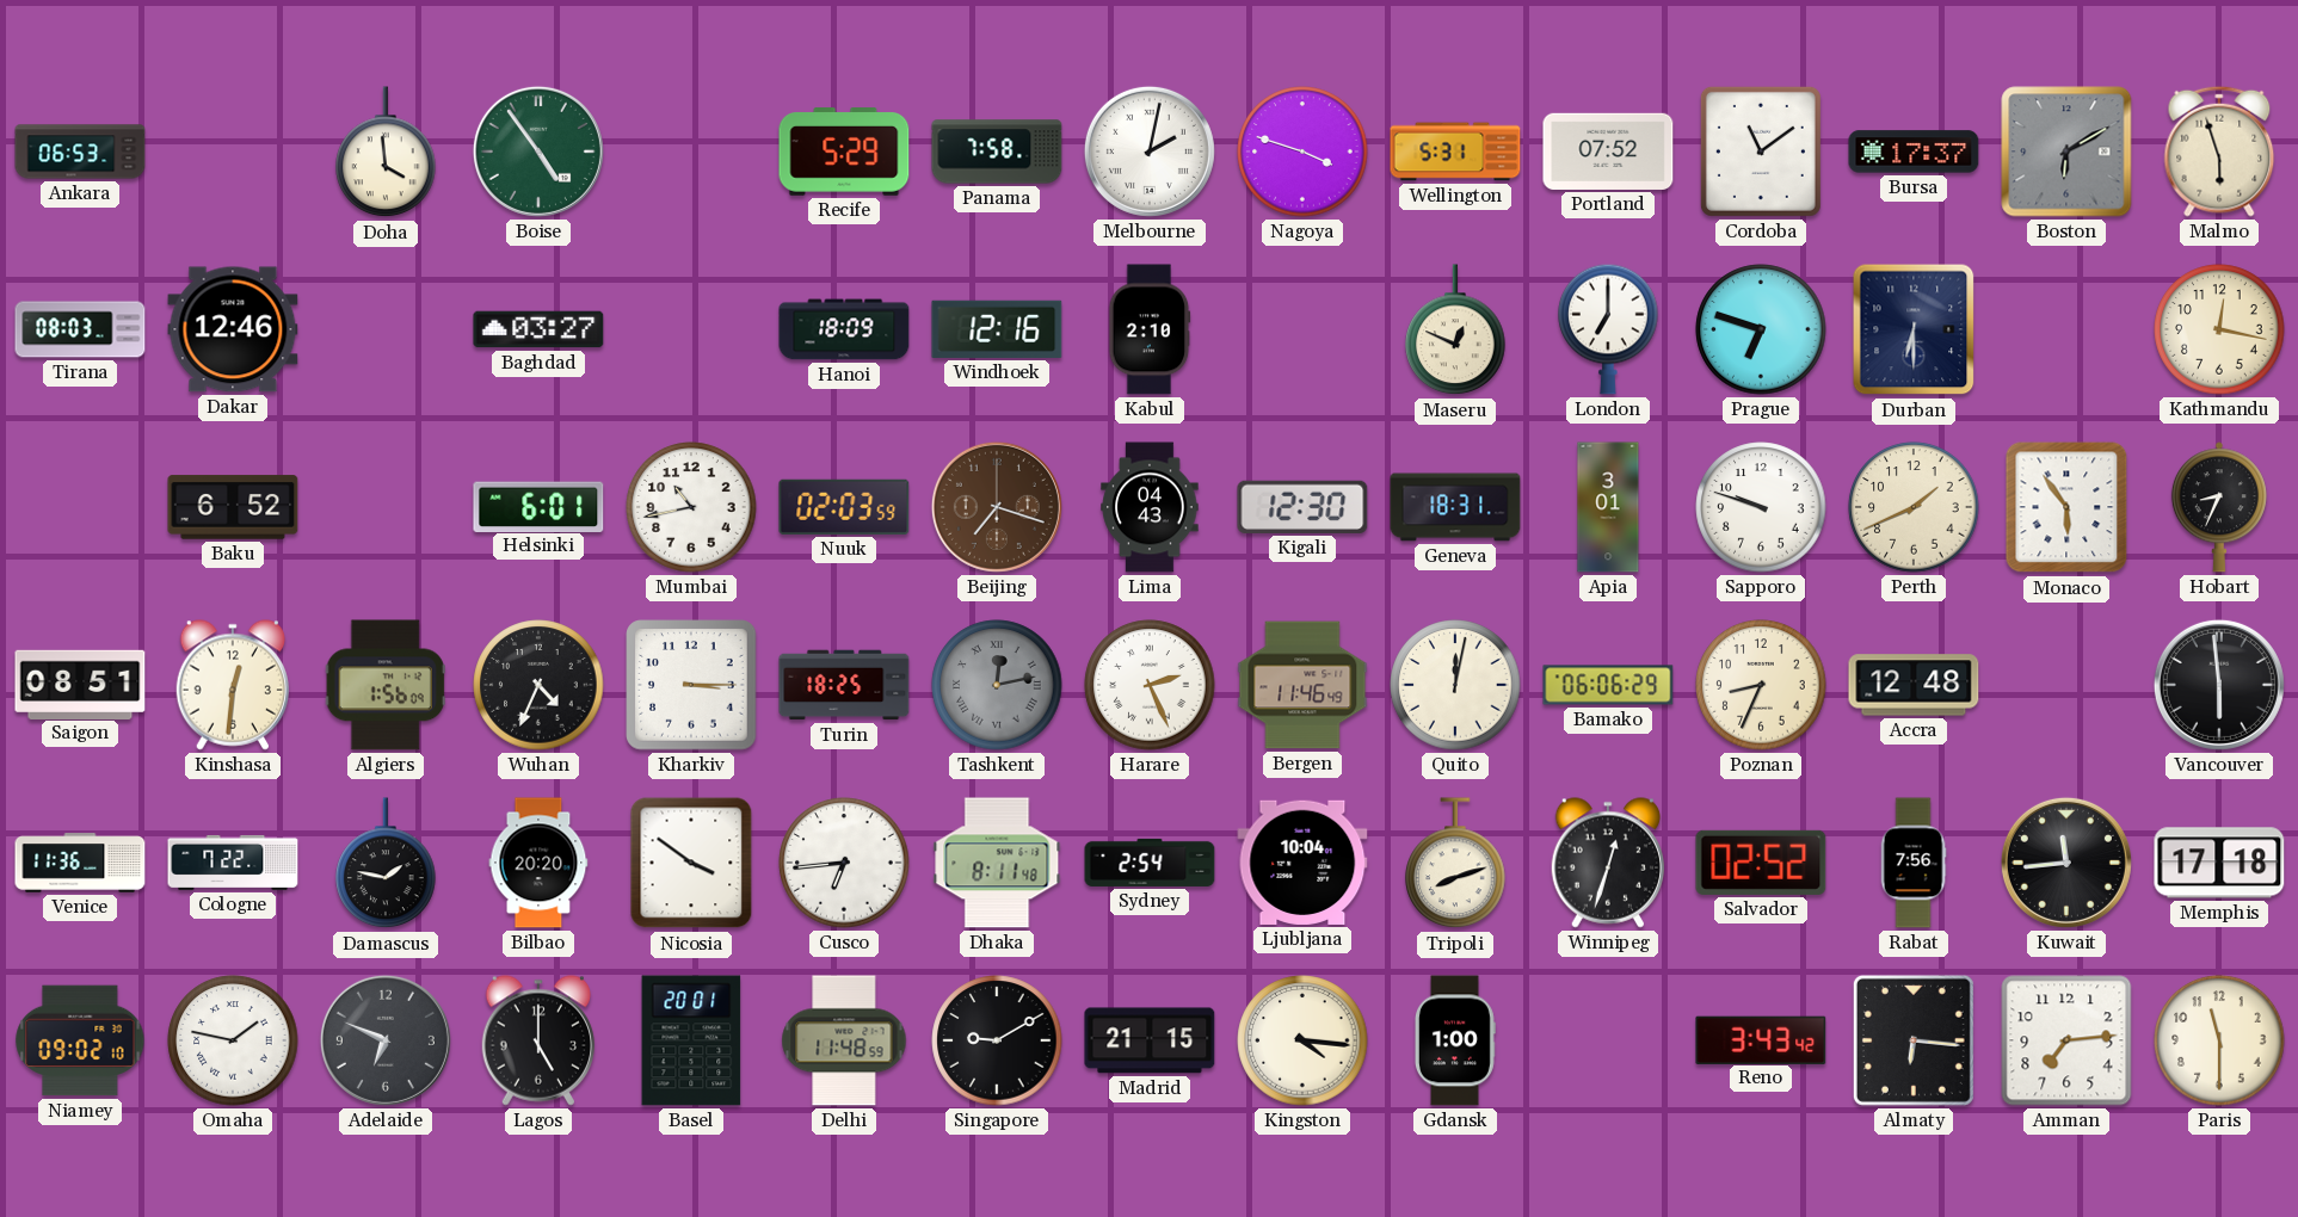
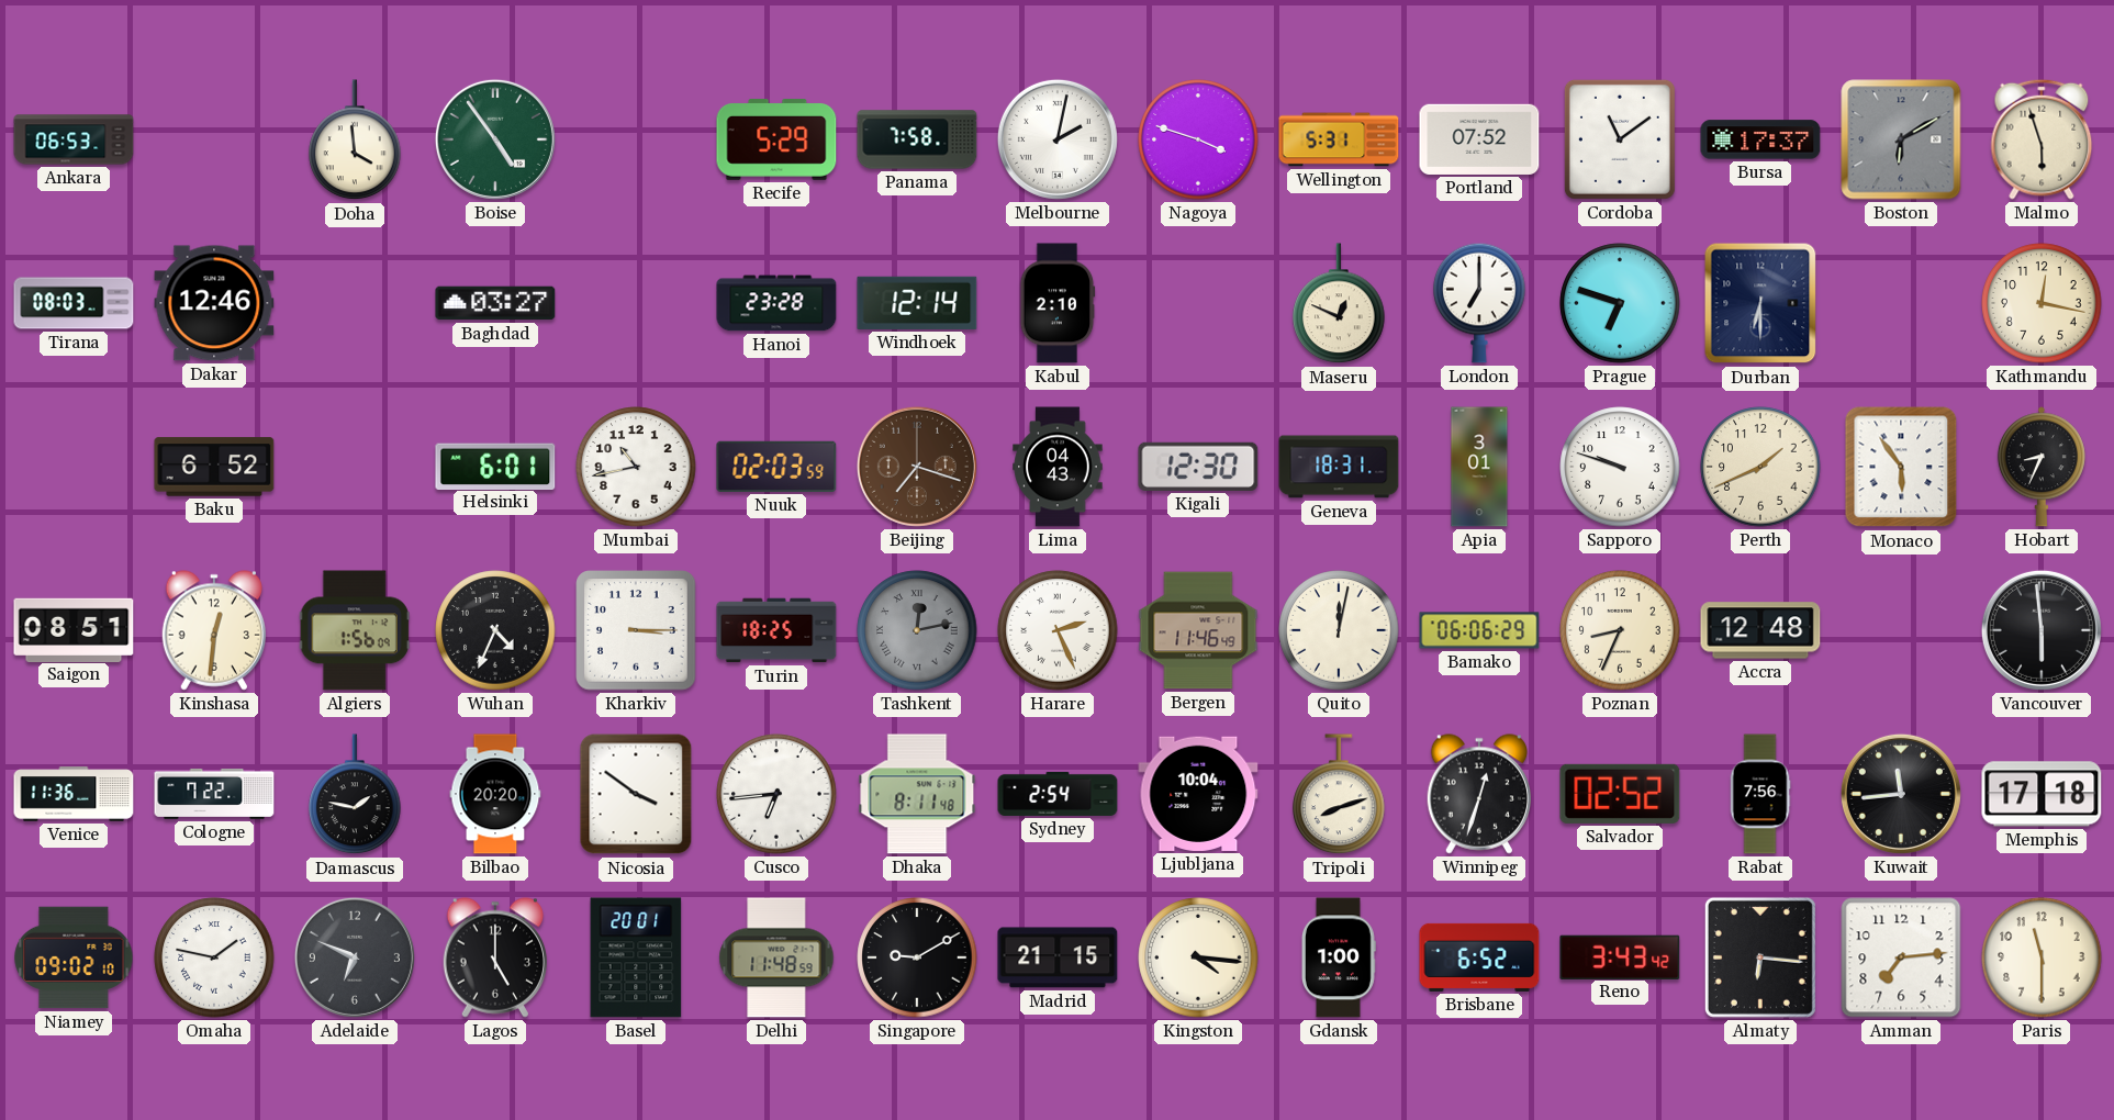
Hanoi: 18:09 -> 23:28
Windhoek: 12:16 -> 12:14
Brisbane: none -> 6:52
